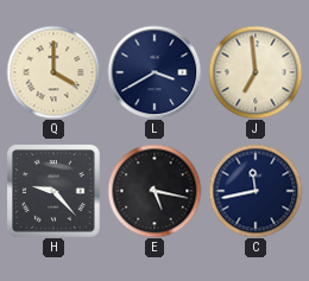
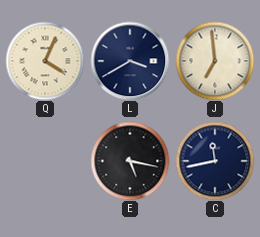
Q: 4:00 -> 4:04
H: 9:23 -> none
